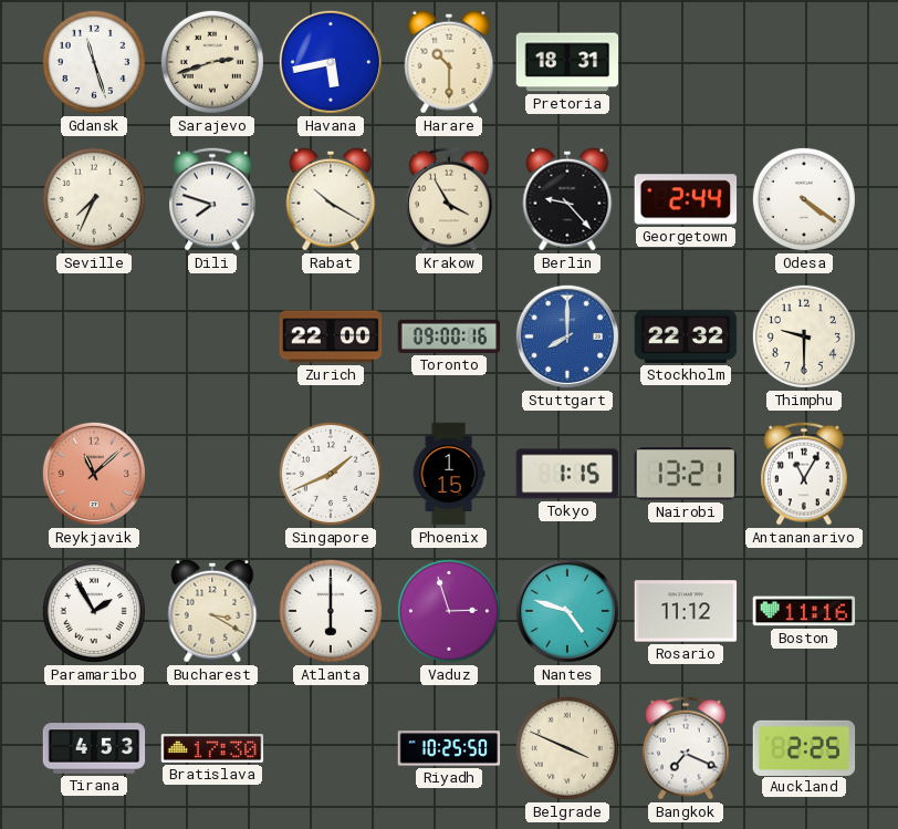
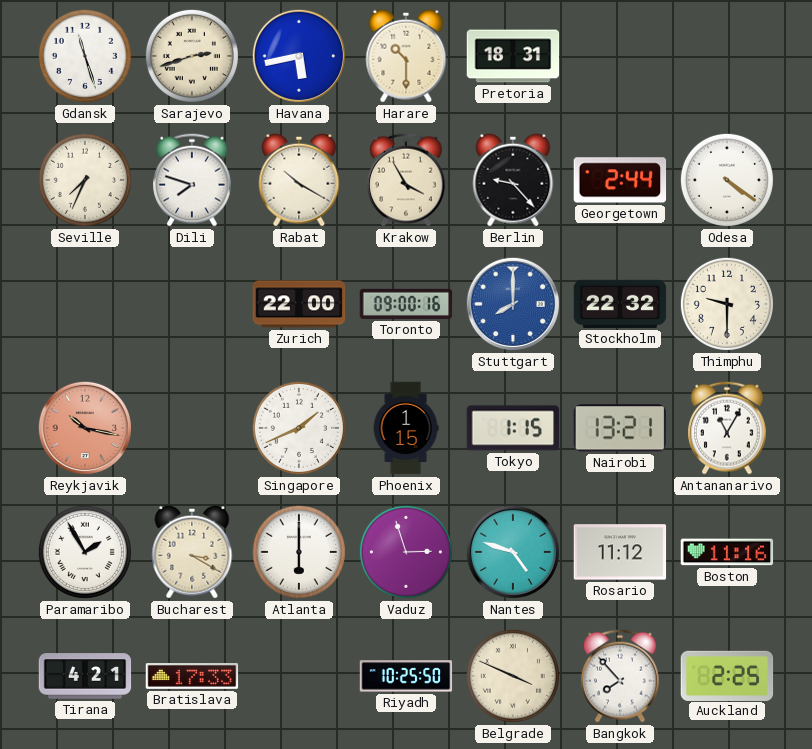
Reykjavik: 11:08 -> 10:17
Tirana: 4:53 -> 4:21
Bratislava: 17:30 -> 17:33
Bangkok: 7:19 -> 7:53
